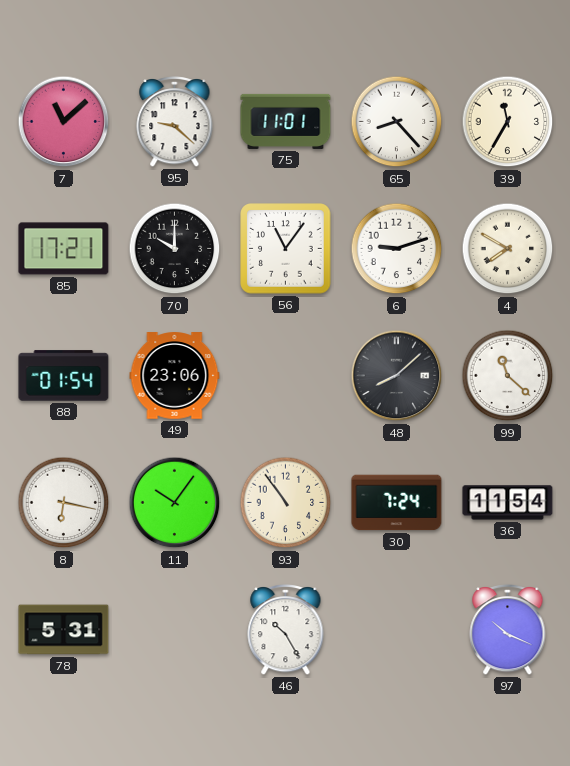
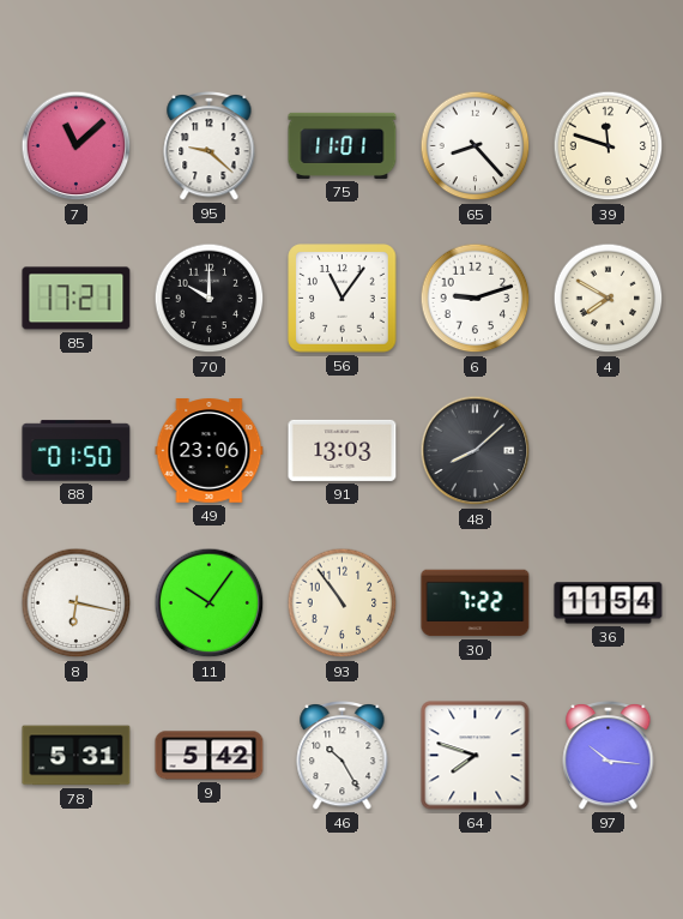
39: 11:35 -> 11:48
88: 01:54 -> 01:50
91: none -> 13:03
99: 11:22 -> none
30: 7:24 -> 7:22
9: none -> 5:42
64: none -> 7:48
97: 10:19 -> 10:16
